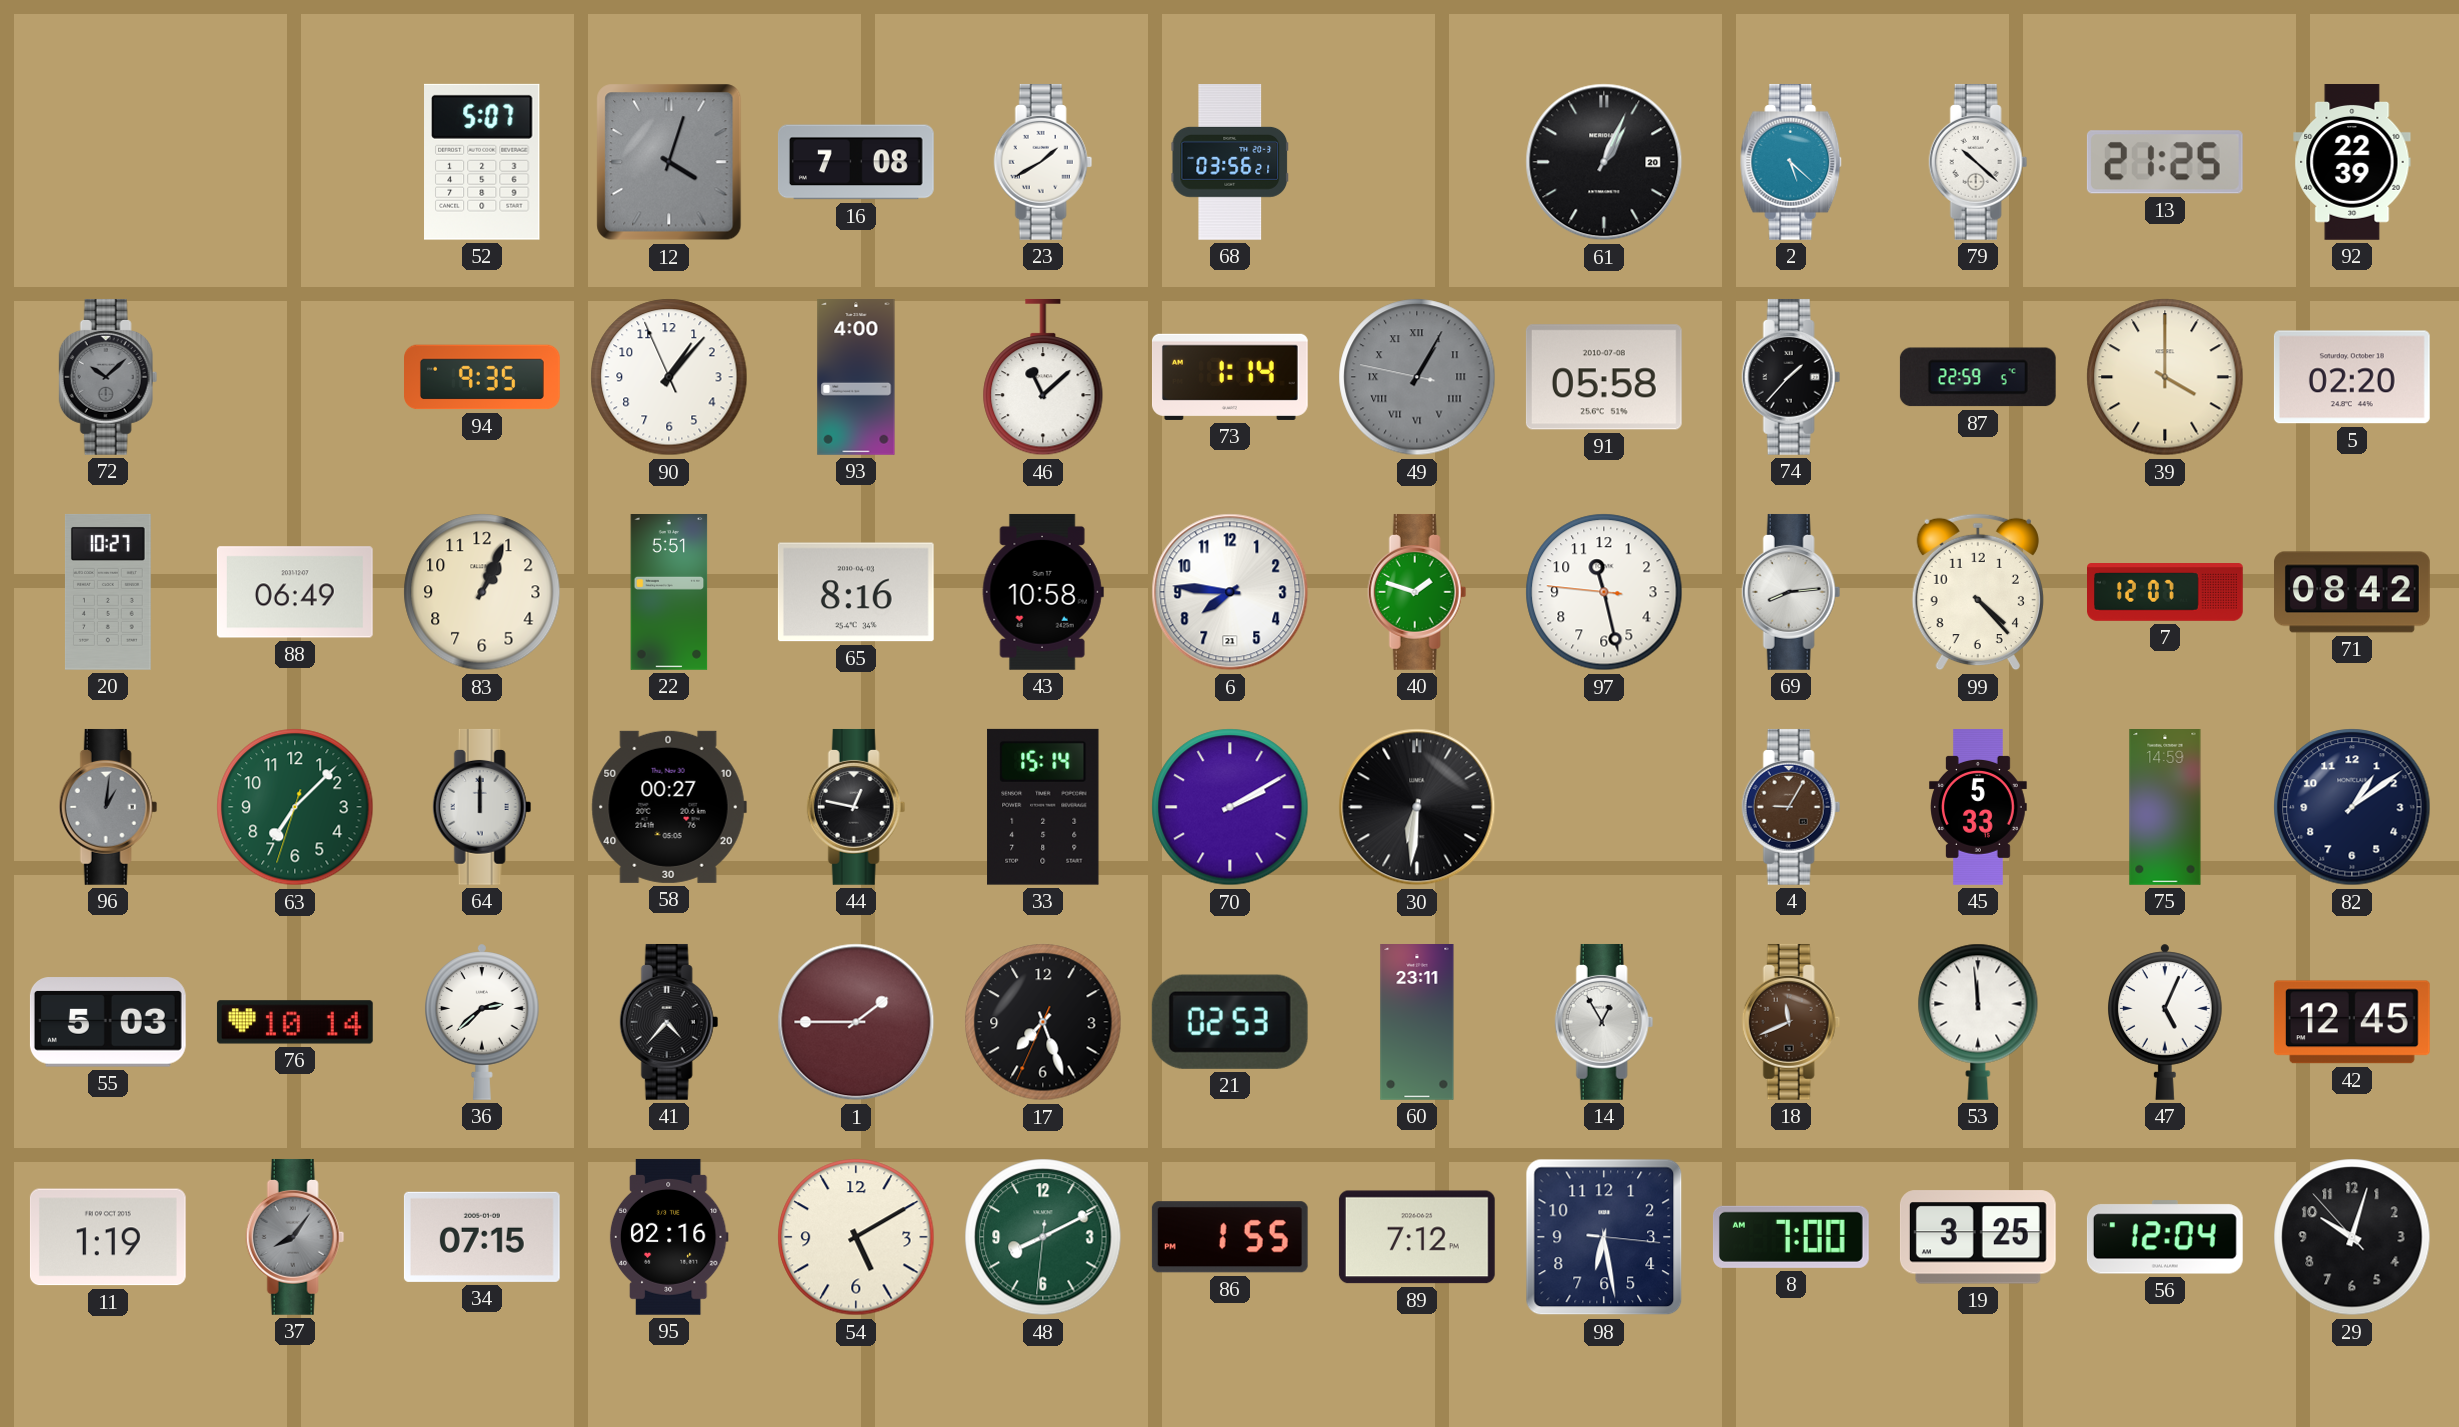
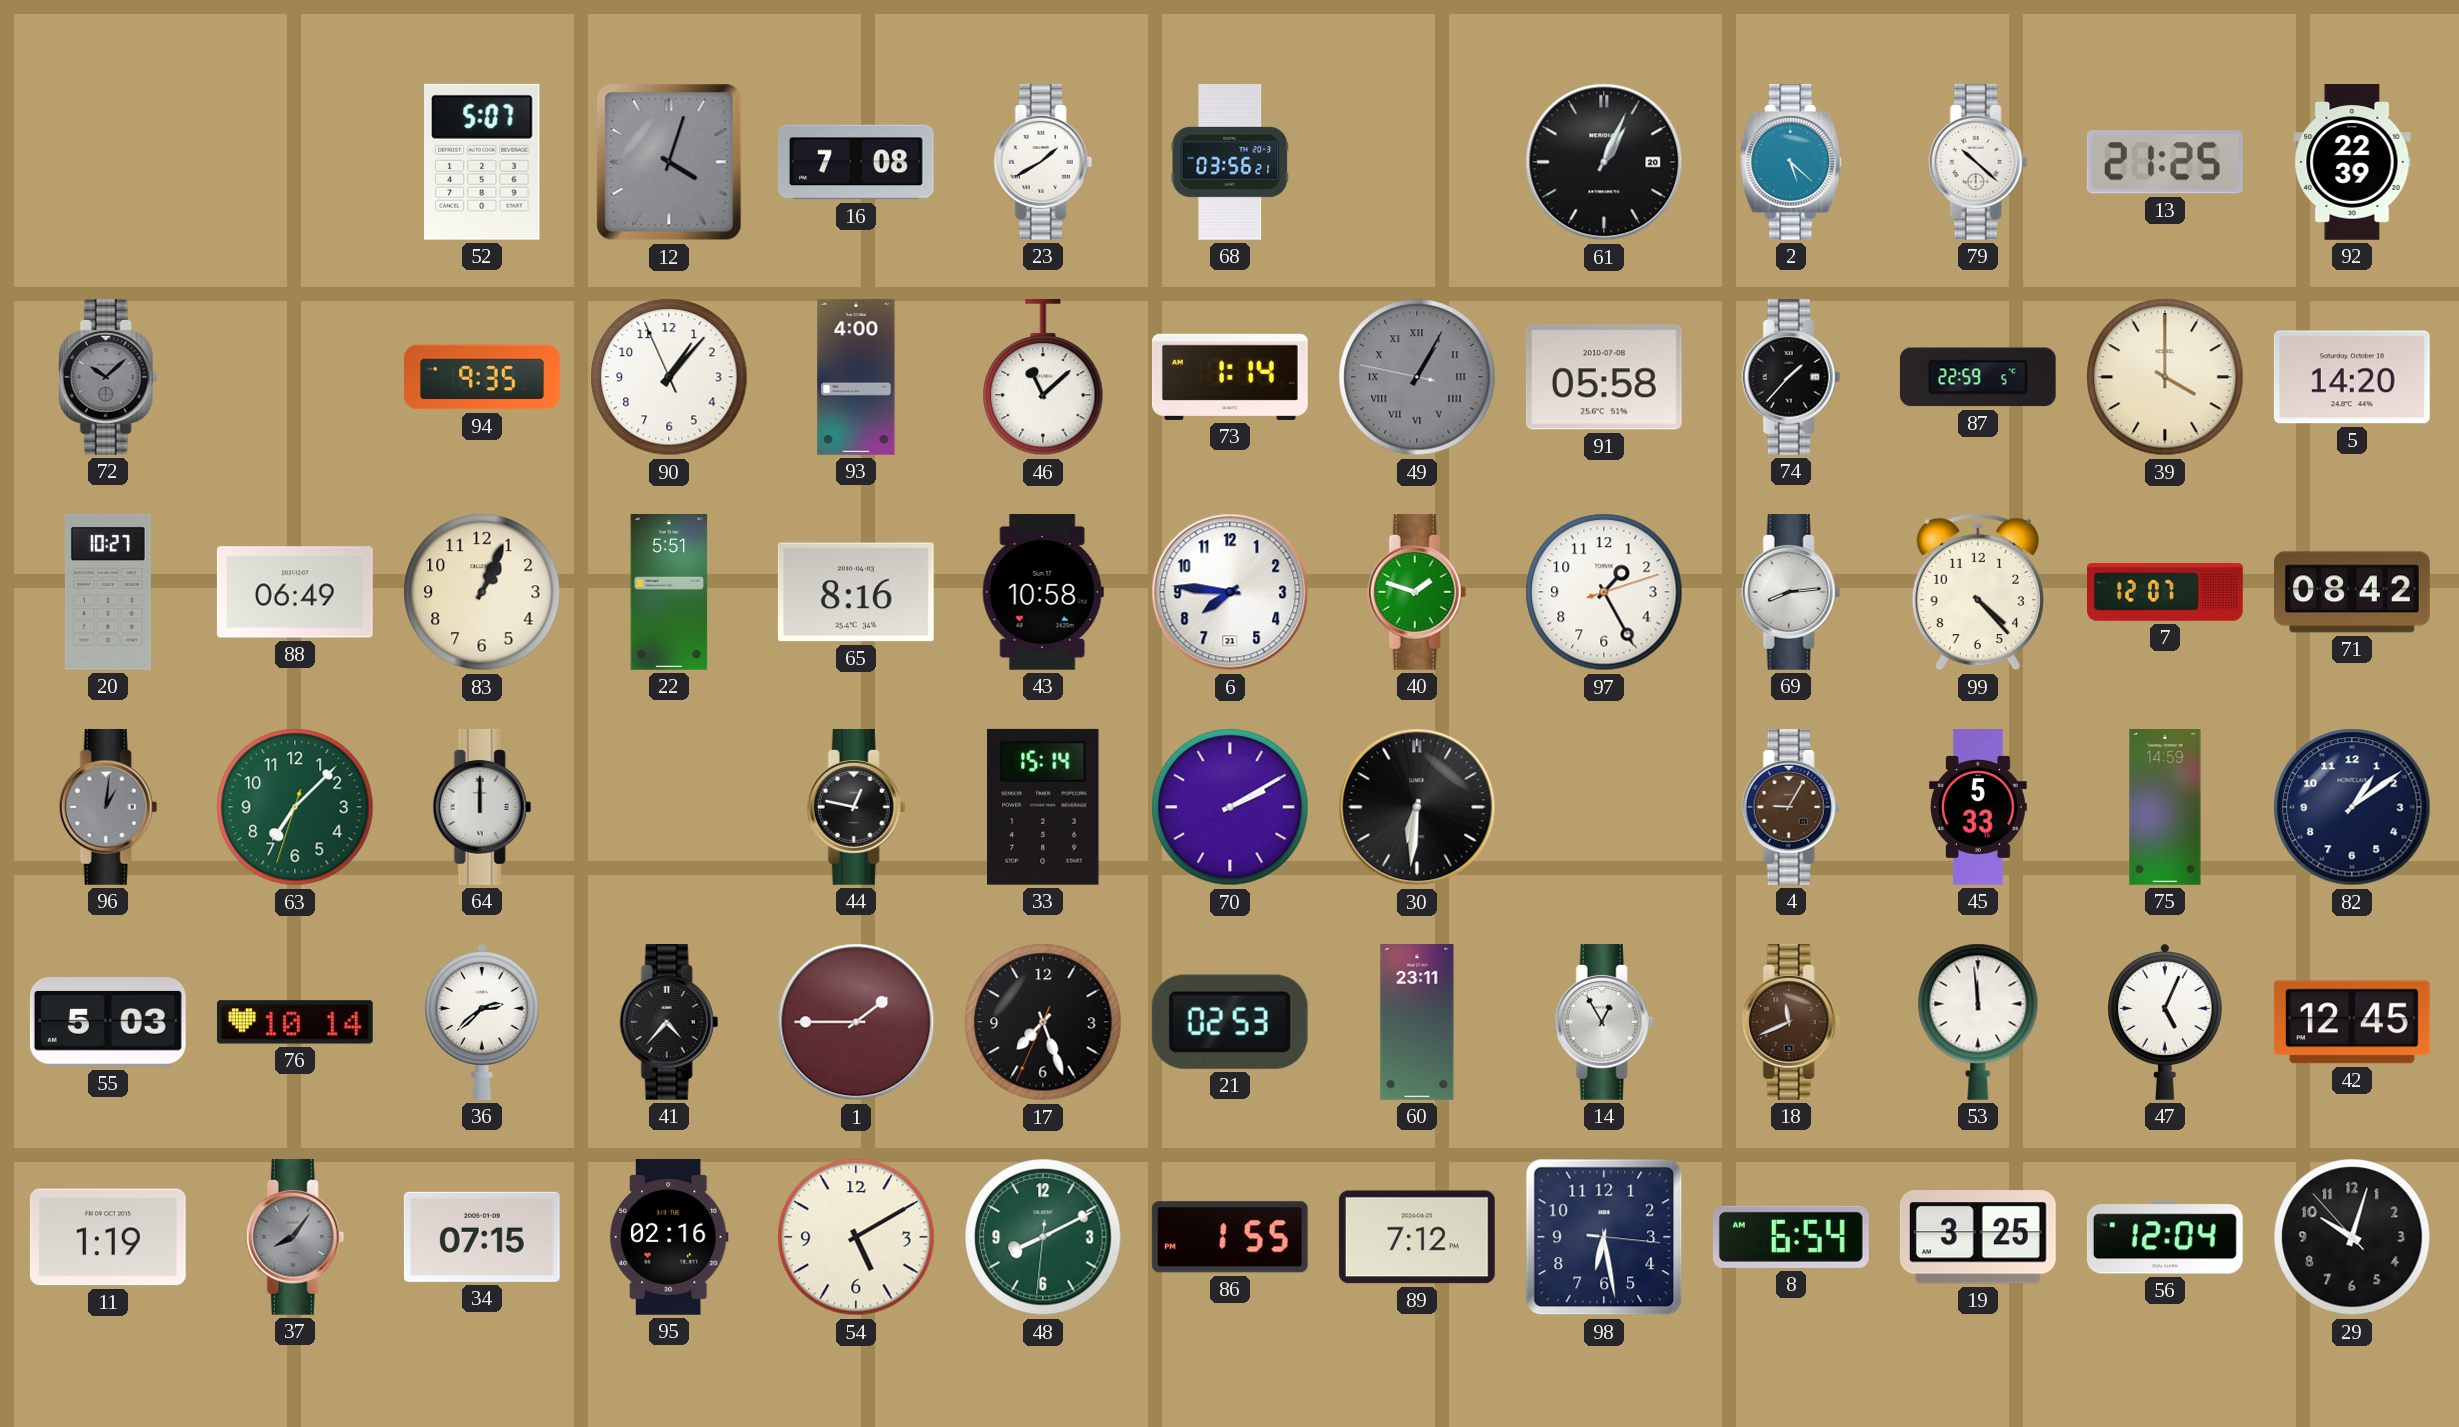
5: 02:20 -> 14:20
97: 11:27 -> 1:25
58: 00:27 -> none
8: 7:00 -> 6:54
